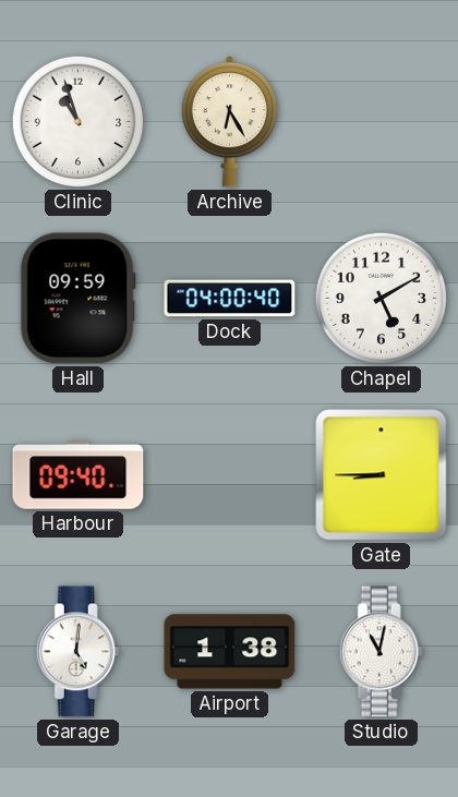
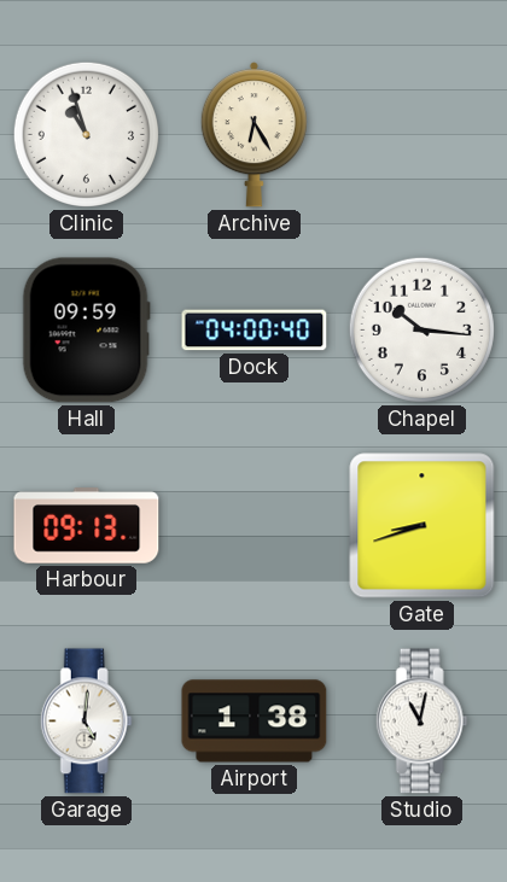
Chapel: 5:10 -> 10:16
Harbour: 09:40 -> 09:13
Gate: 8:45 -> 8:42
